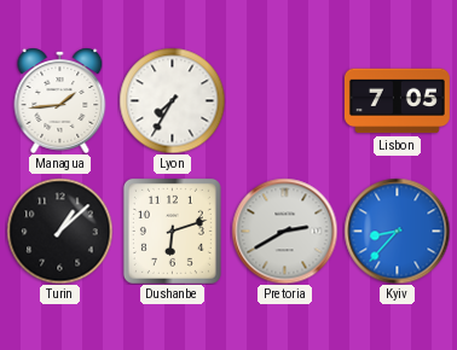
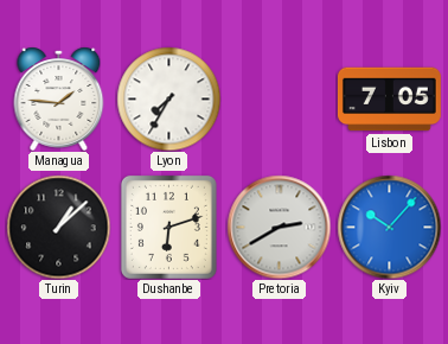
Managua: 1:44 -> 1:46
Kyiv: 8:37 -> 10:07
